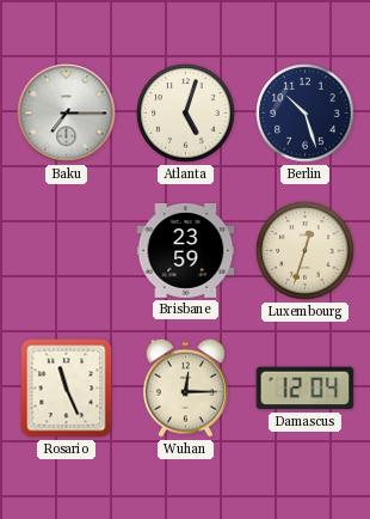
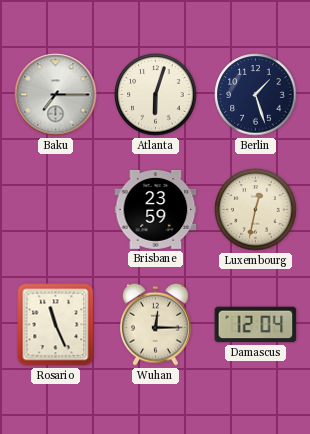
Atlanta: 5:03 -> 6:03
Berlin: 10:27 -> 1:27
Luxembourg: 12:33 -> 12:32
